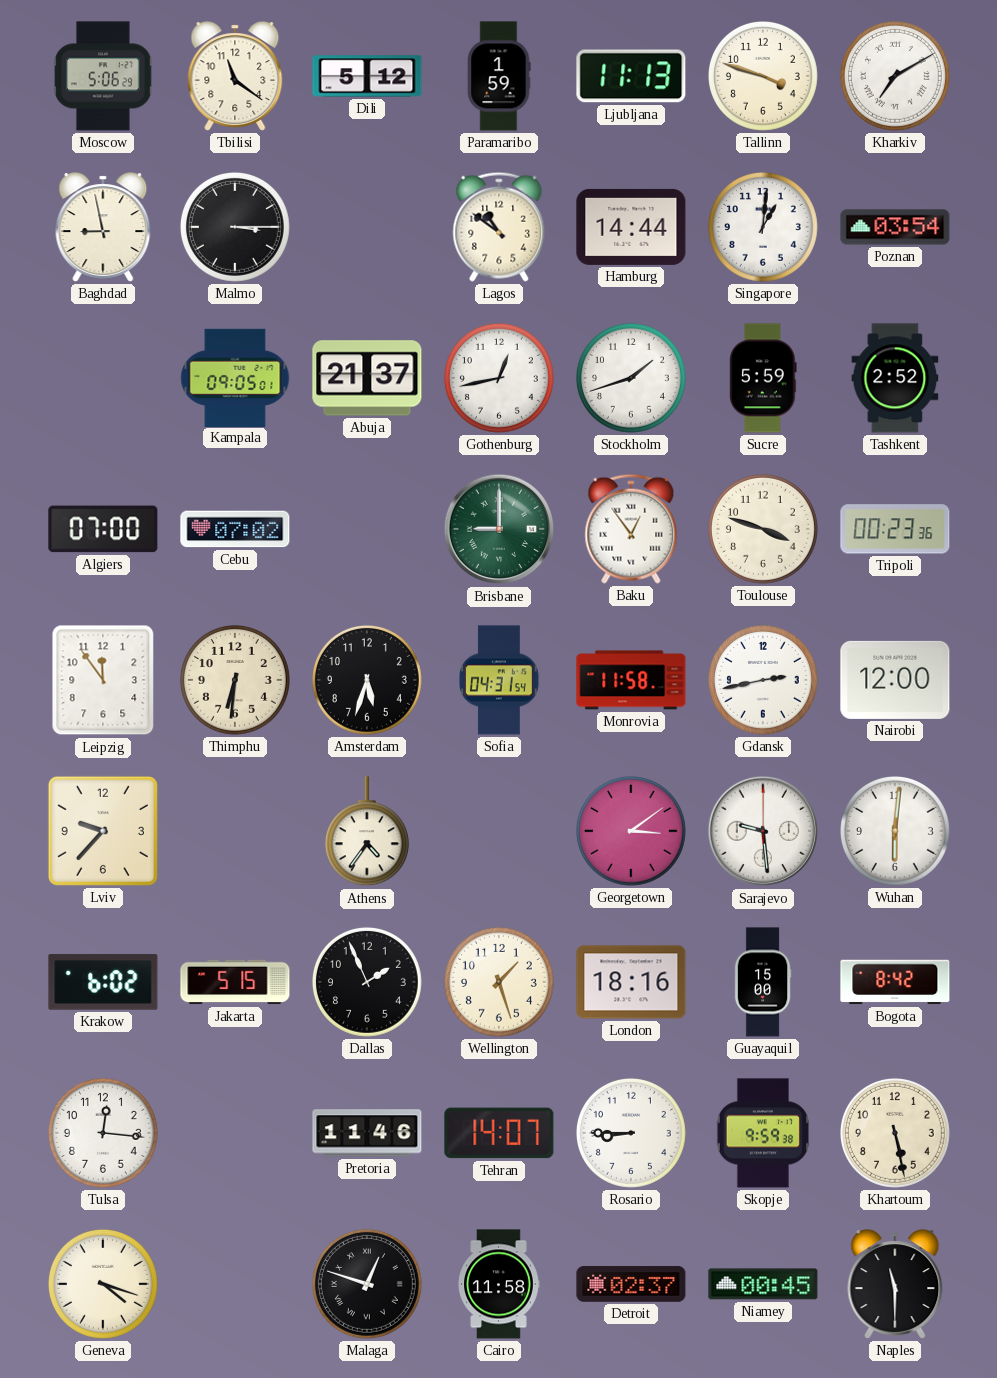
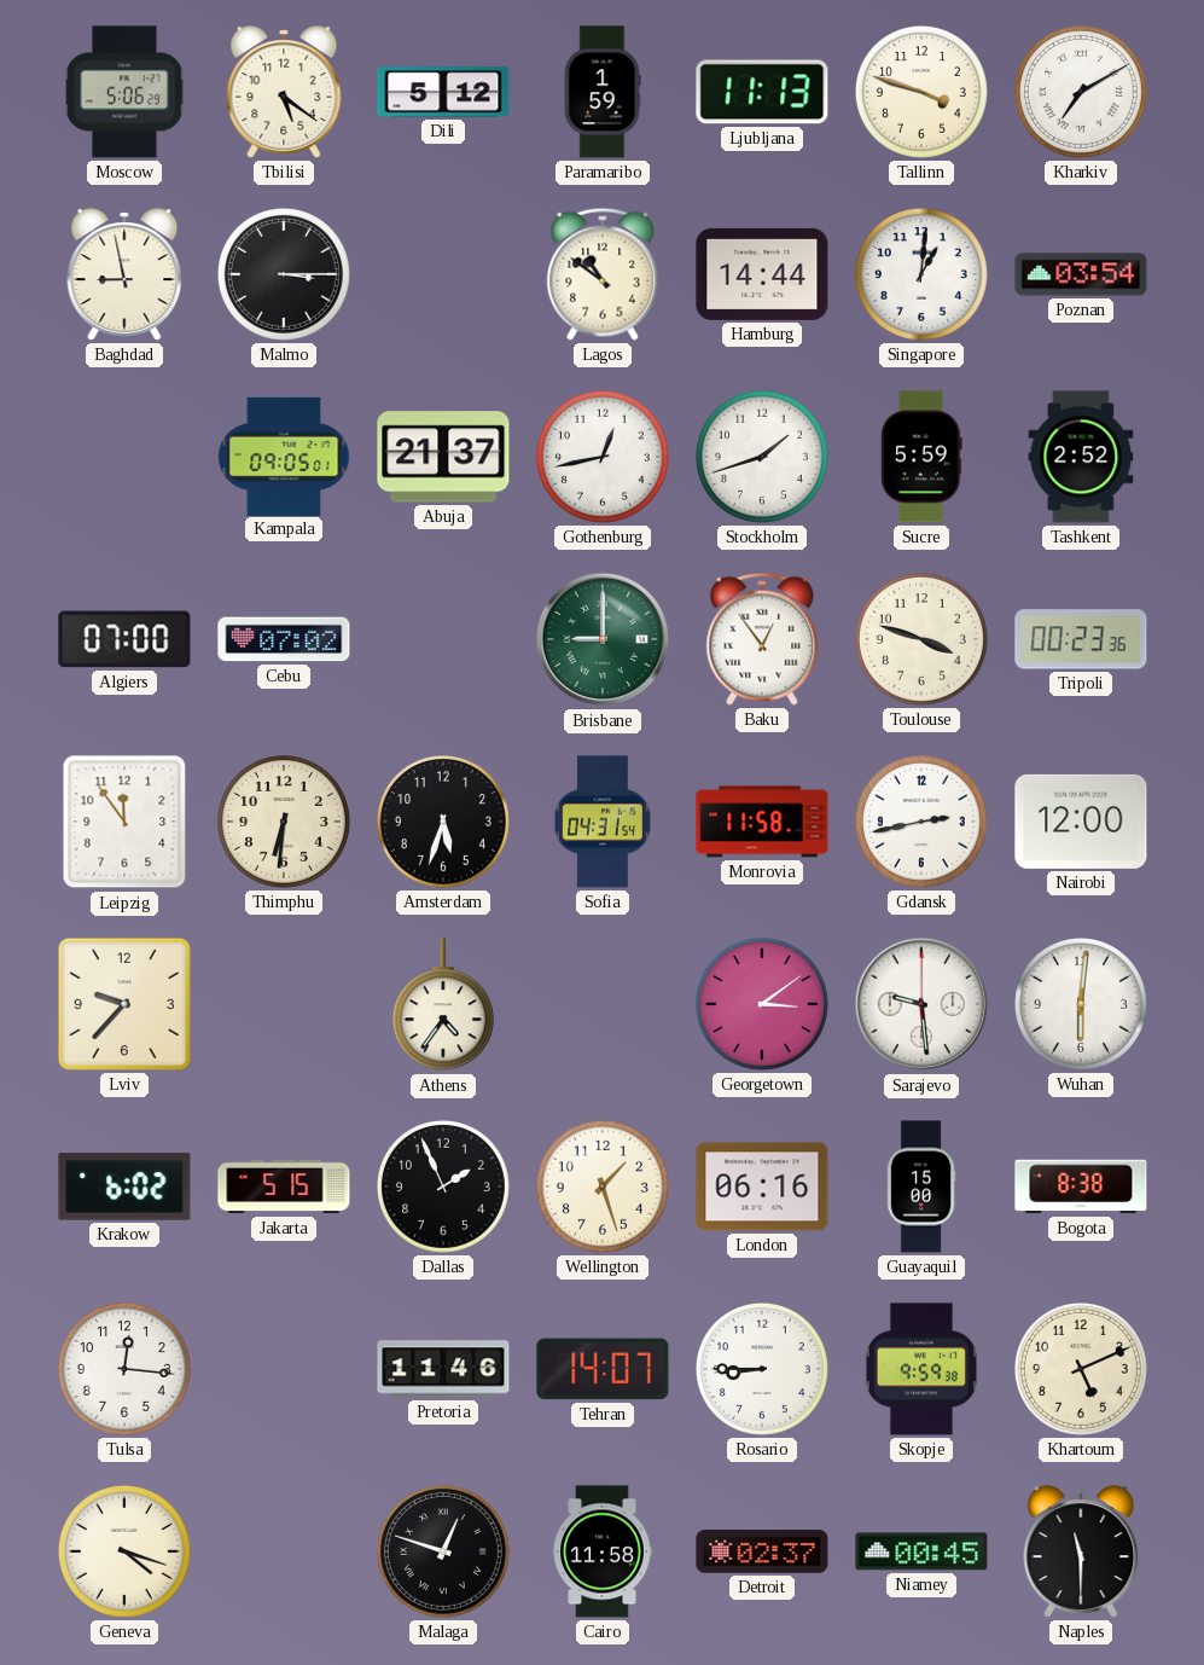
Tbilisi: 11:21 -> 5:21
London: 18:16 -> 06:16
Bogota: 8:42 -> 8:38
Khartoum: 5:28 -> 5:11
